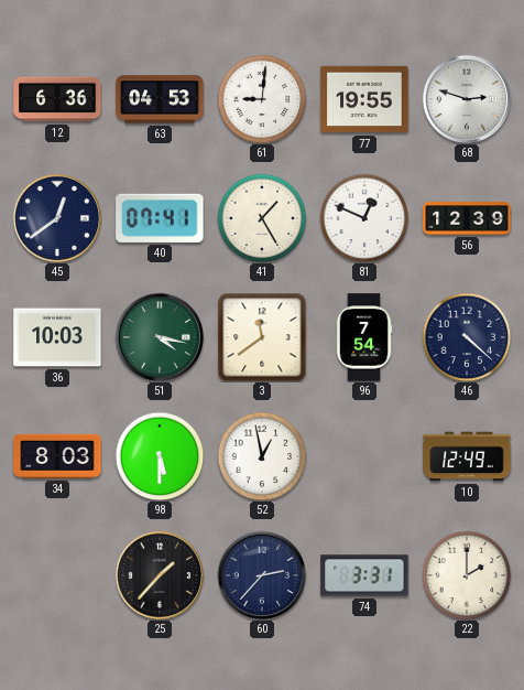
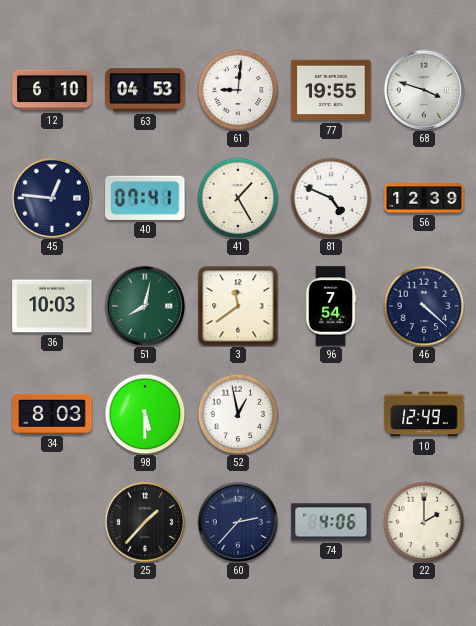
12: 6:36 -> 6:10
68: 2:48 -> 3:48
45: 12:39 -> 12:46
81: 12:49 -> 4:49
51: 4:17 -> 8:02
74: 3:31 -> 4:06
